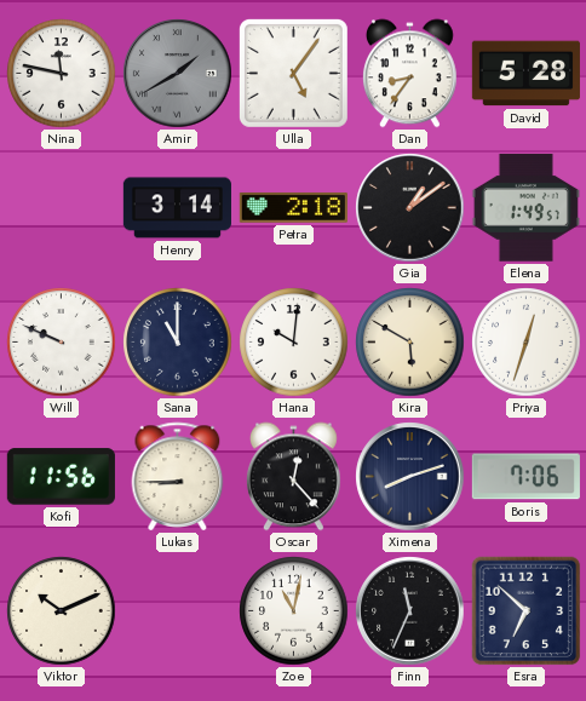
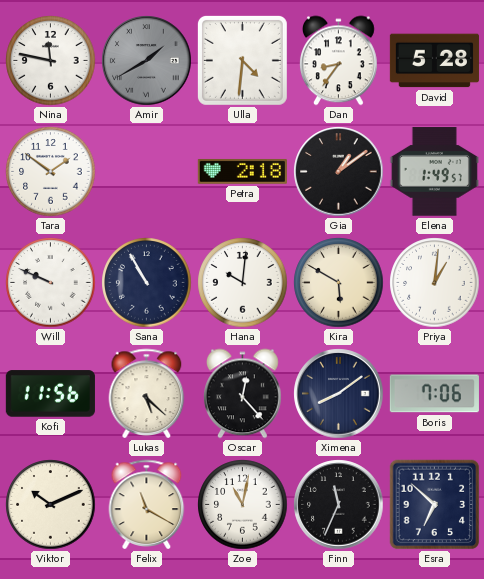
Ulla: 5:06 -> 4:31
Tara: none -> 1:51
Henry: 3:14 -> none
Sana: 11:00 -> 10:55
Priya: 12:33 -> 1:01
Lukas: 8:45 -> 5:22
Ximena: 8:12 -> 8:09
Felix: none -> 11:20
